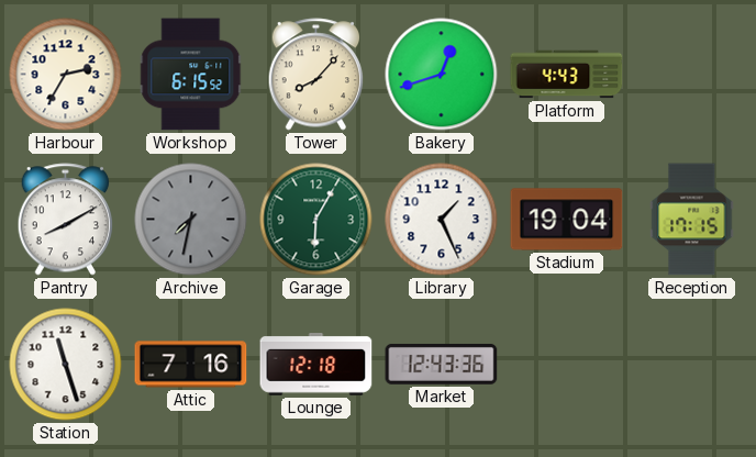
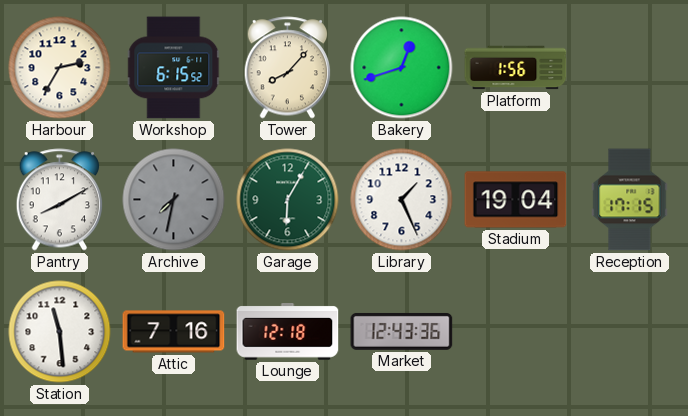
Platform: 4:43 -> 1:56
Station: 11:27 -> 11:29
